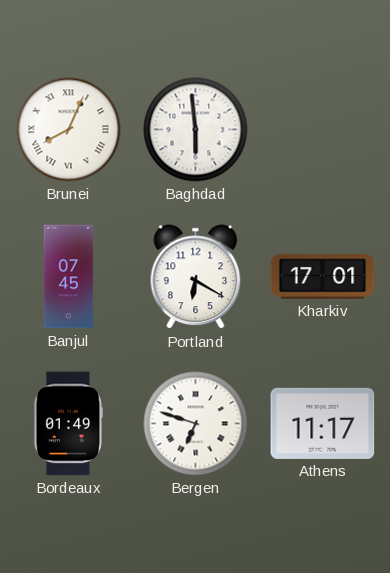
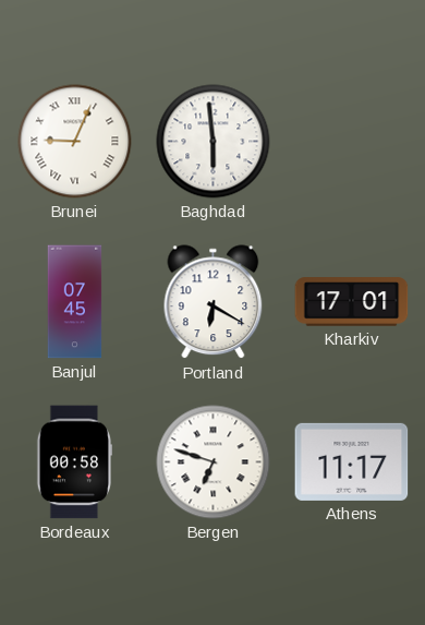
Brunei: 8:04 -> 9:04
Bordeaux: 01:49 -> 00:58
